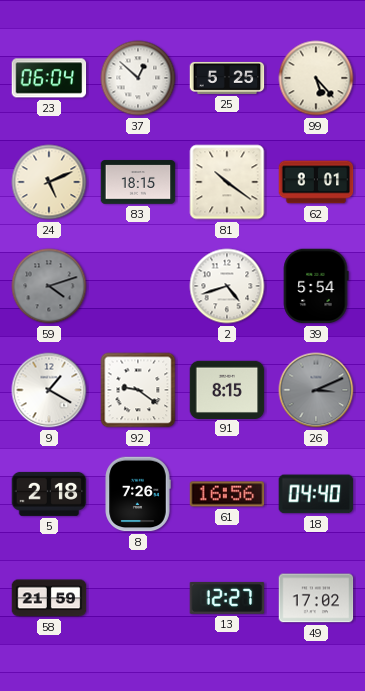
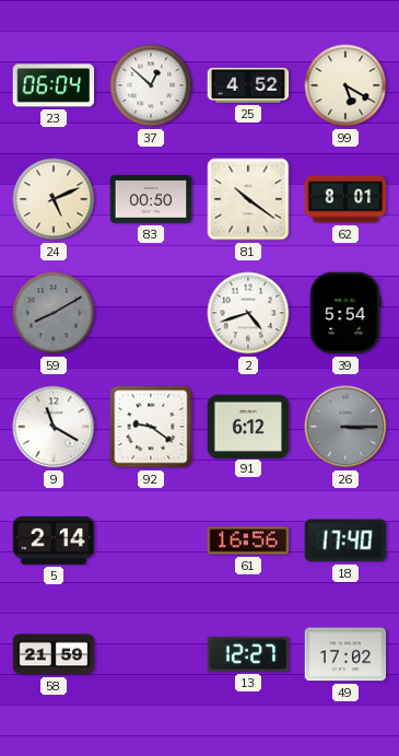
25: 5:25 -> 4:52
99: 5:23 -> 5:20
83: 18:15 -> 00:50
59: 4:12 -> 8:10
9: 1:20 -> 11:20
91: 8:15 -> 6:12
26: 3:11 -> 3:15
5: 2:18 -> 2:14
8: 7:26 -> none
18: 04:40 -> 17:40
